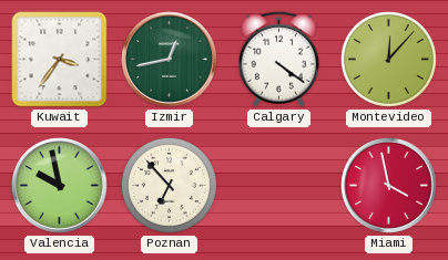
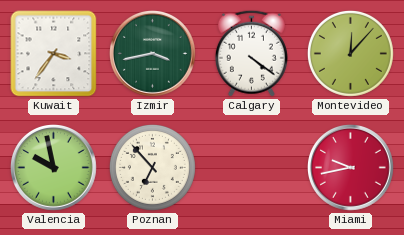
Izmir: 12:43 -> 3:43
Miami: 3:58 -> 9:43
